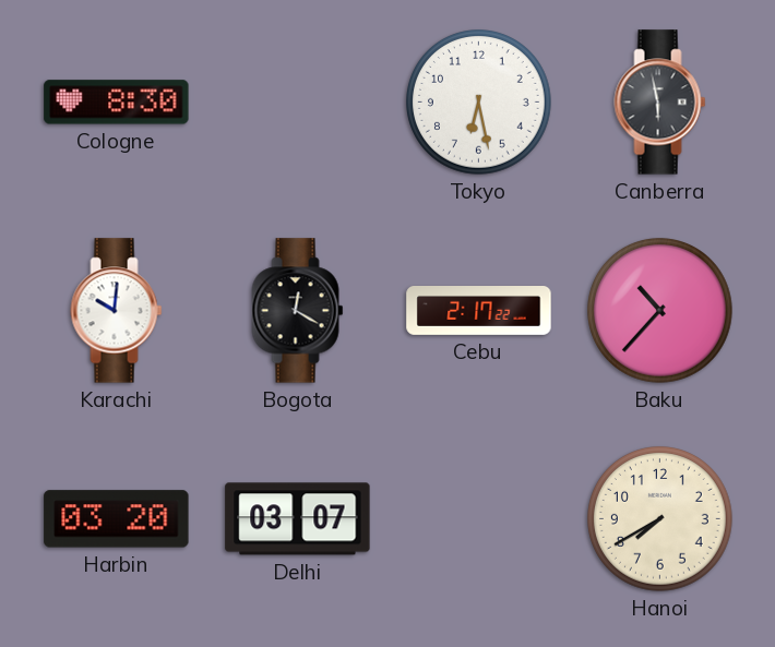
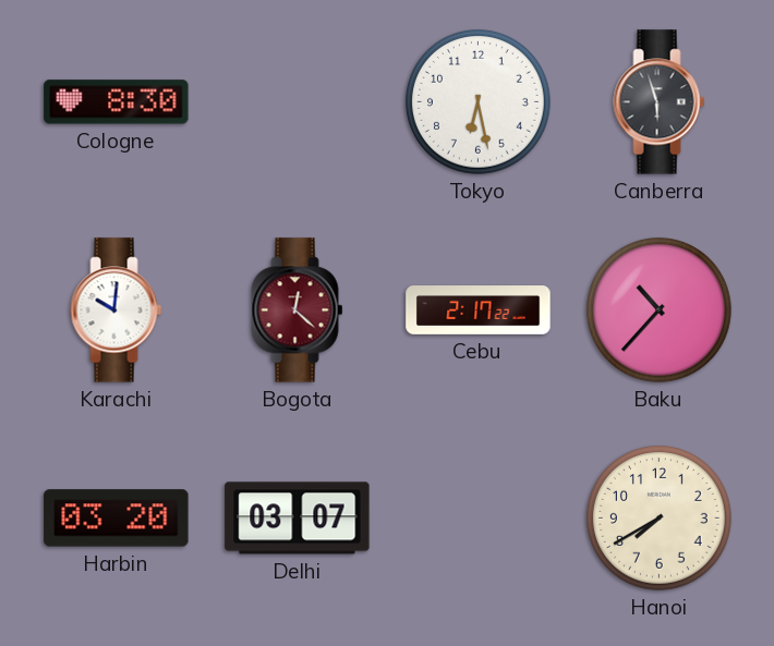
Canberra: 5:58 -> 5:57
Bogota: 12:20 -> 12:22
Bogota dial: black -> burgundy
